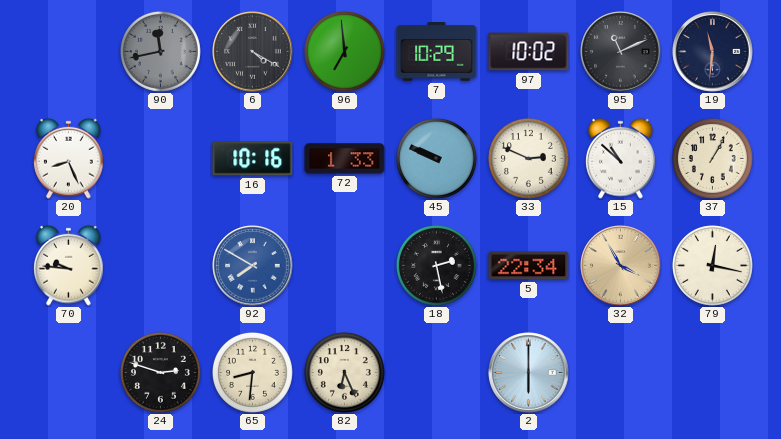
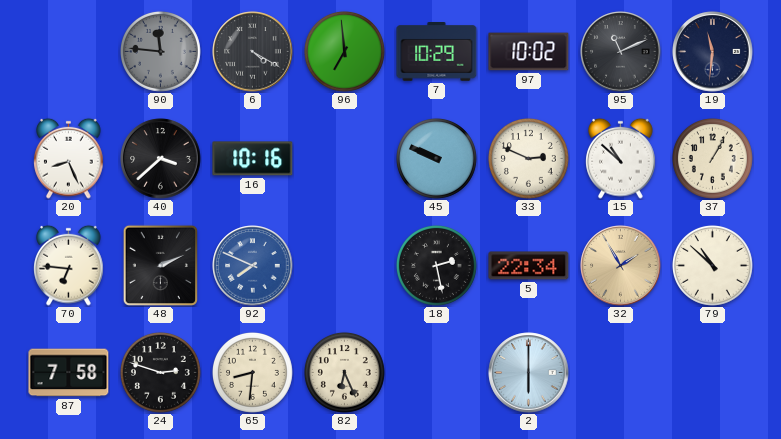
90: 11:43 -> 11:46
40: none -> 3:38
72: 1:33 -> none
70: 9:46 -> 6:46
48: none -> 2:11
92: 7:50 -> 7:49
32: 3:55 -> 1:55
79: 12:17 -> 10:52
87: none -> 7:58
